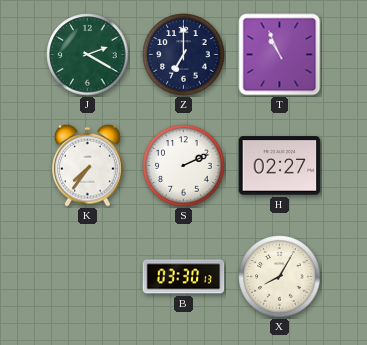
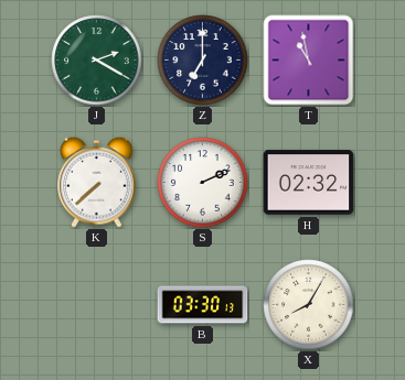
T: 10:56 -> 10:58
K: 7:36 -> 7:38
H: 02:27 -> 02:32
